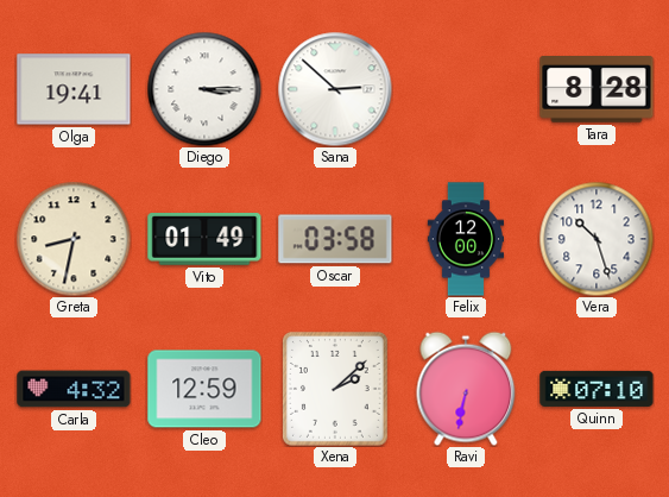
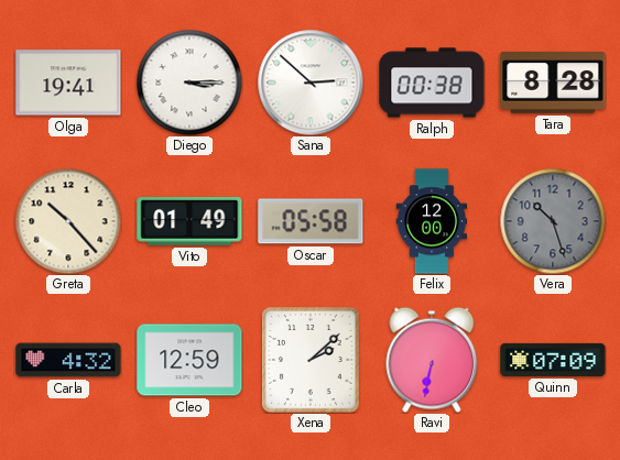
Ralph: none -> 00:38
Greta: 8:32 -> 10:23
Oscar: 03:58 -> 05:58
Vera dial: white -> grey
Quinn: 07:10 -> 07:09
